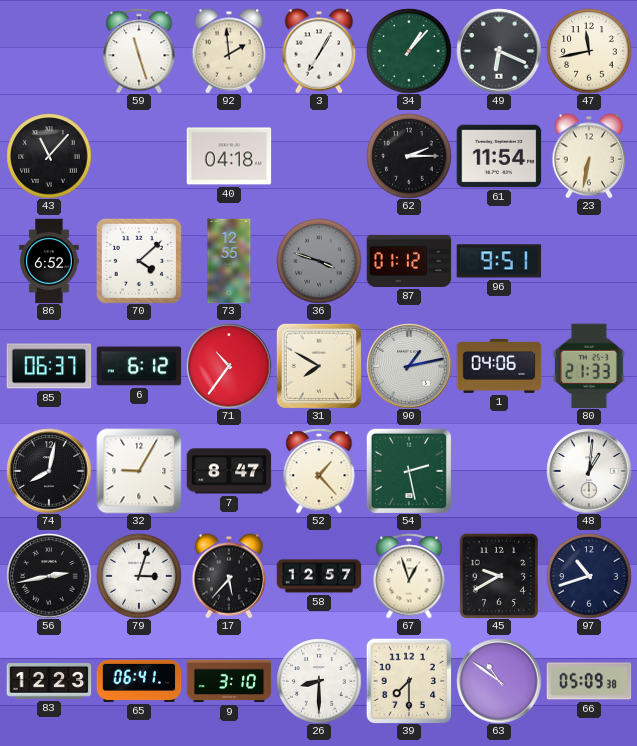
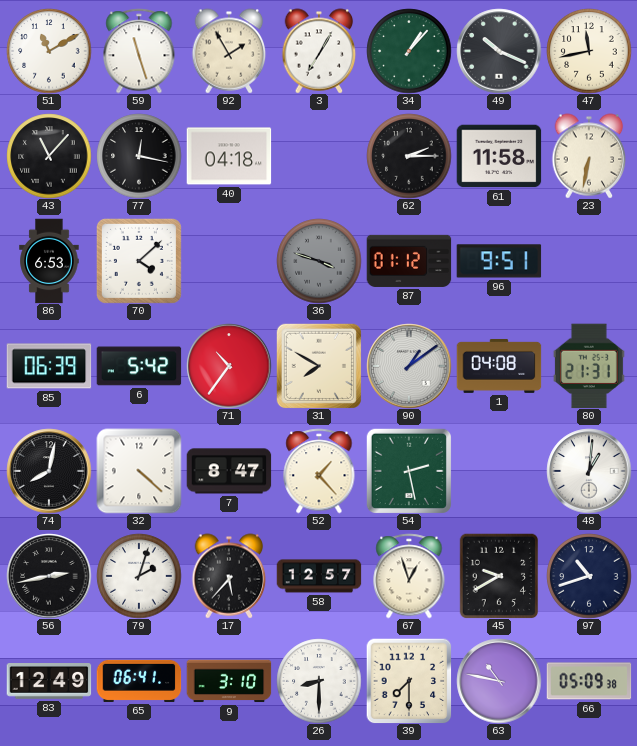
51: none -> 11:10
92: 1:59 -> 1:55
49: 6:19 -> 10:19
77: none -> 12:17
61: 11:54 -> 11:58
86: 6:52 -> 6:53
73: 12:55 -> none
85: 06:37 -> 06:39
6: 6:12 -> 5:42
90: 1:13 -> 1:09
1: 04:06 -> 04:08
80: 21:33 -> 21:31
32: 9:05 -> 4:22
79: 3:03 -> 2:03
83: 12:23 -> 12:49
63: 10:51 -> 10:47
